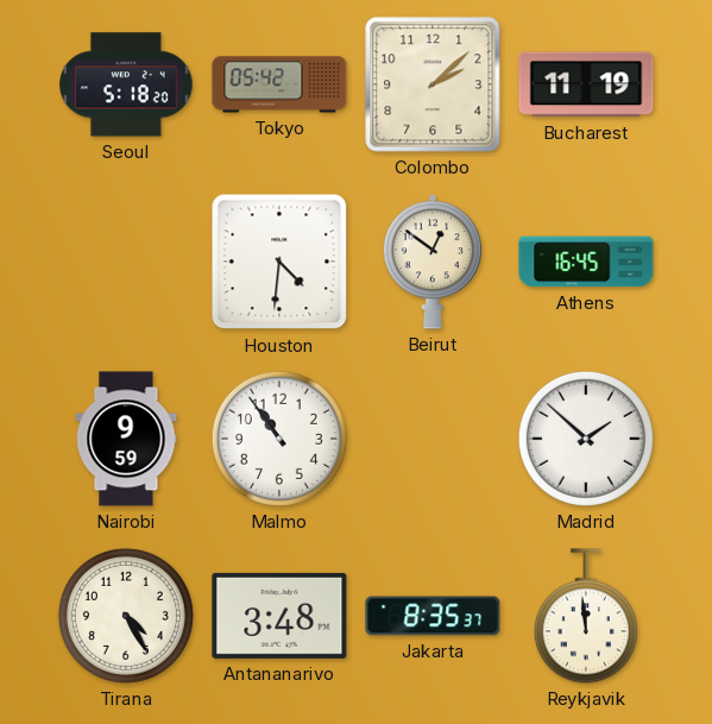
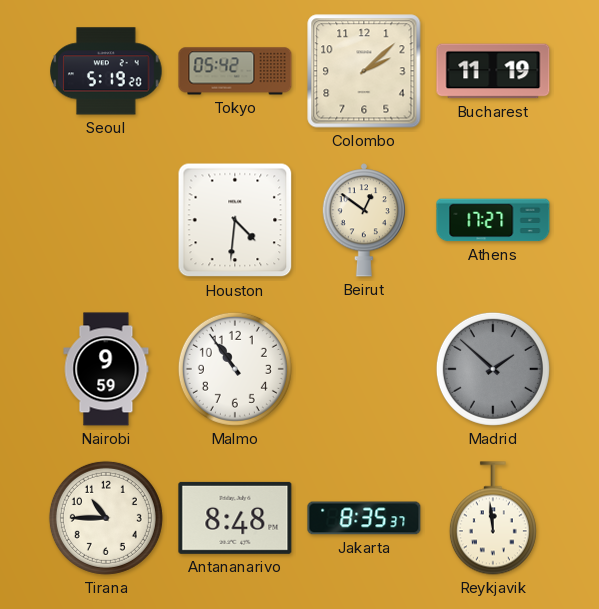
Seoul: 5:18 -> 5:19
Athens: 16:45 -> 17:27
Madrid dial: white -> grey
Tirana: 4:25 -> 10:45
Antananarivo: 3:48 -> 8:48
